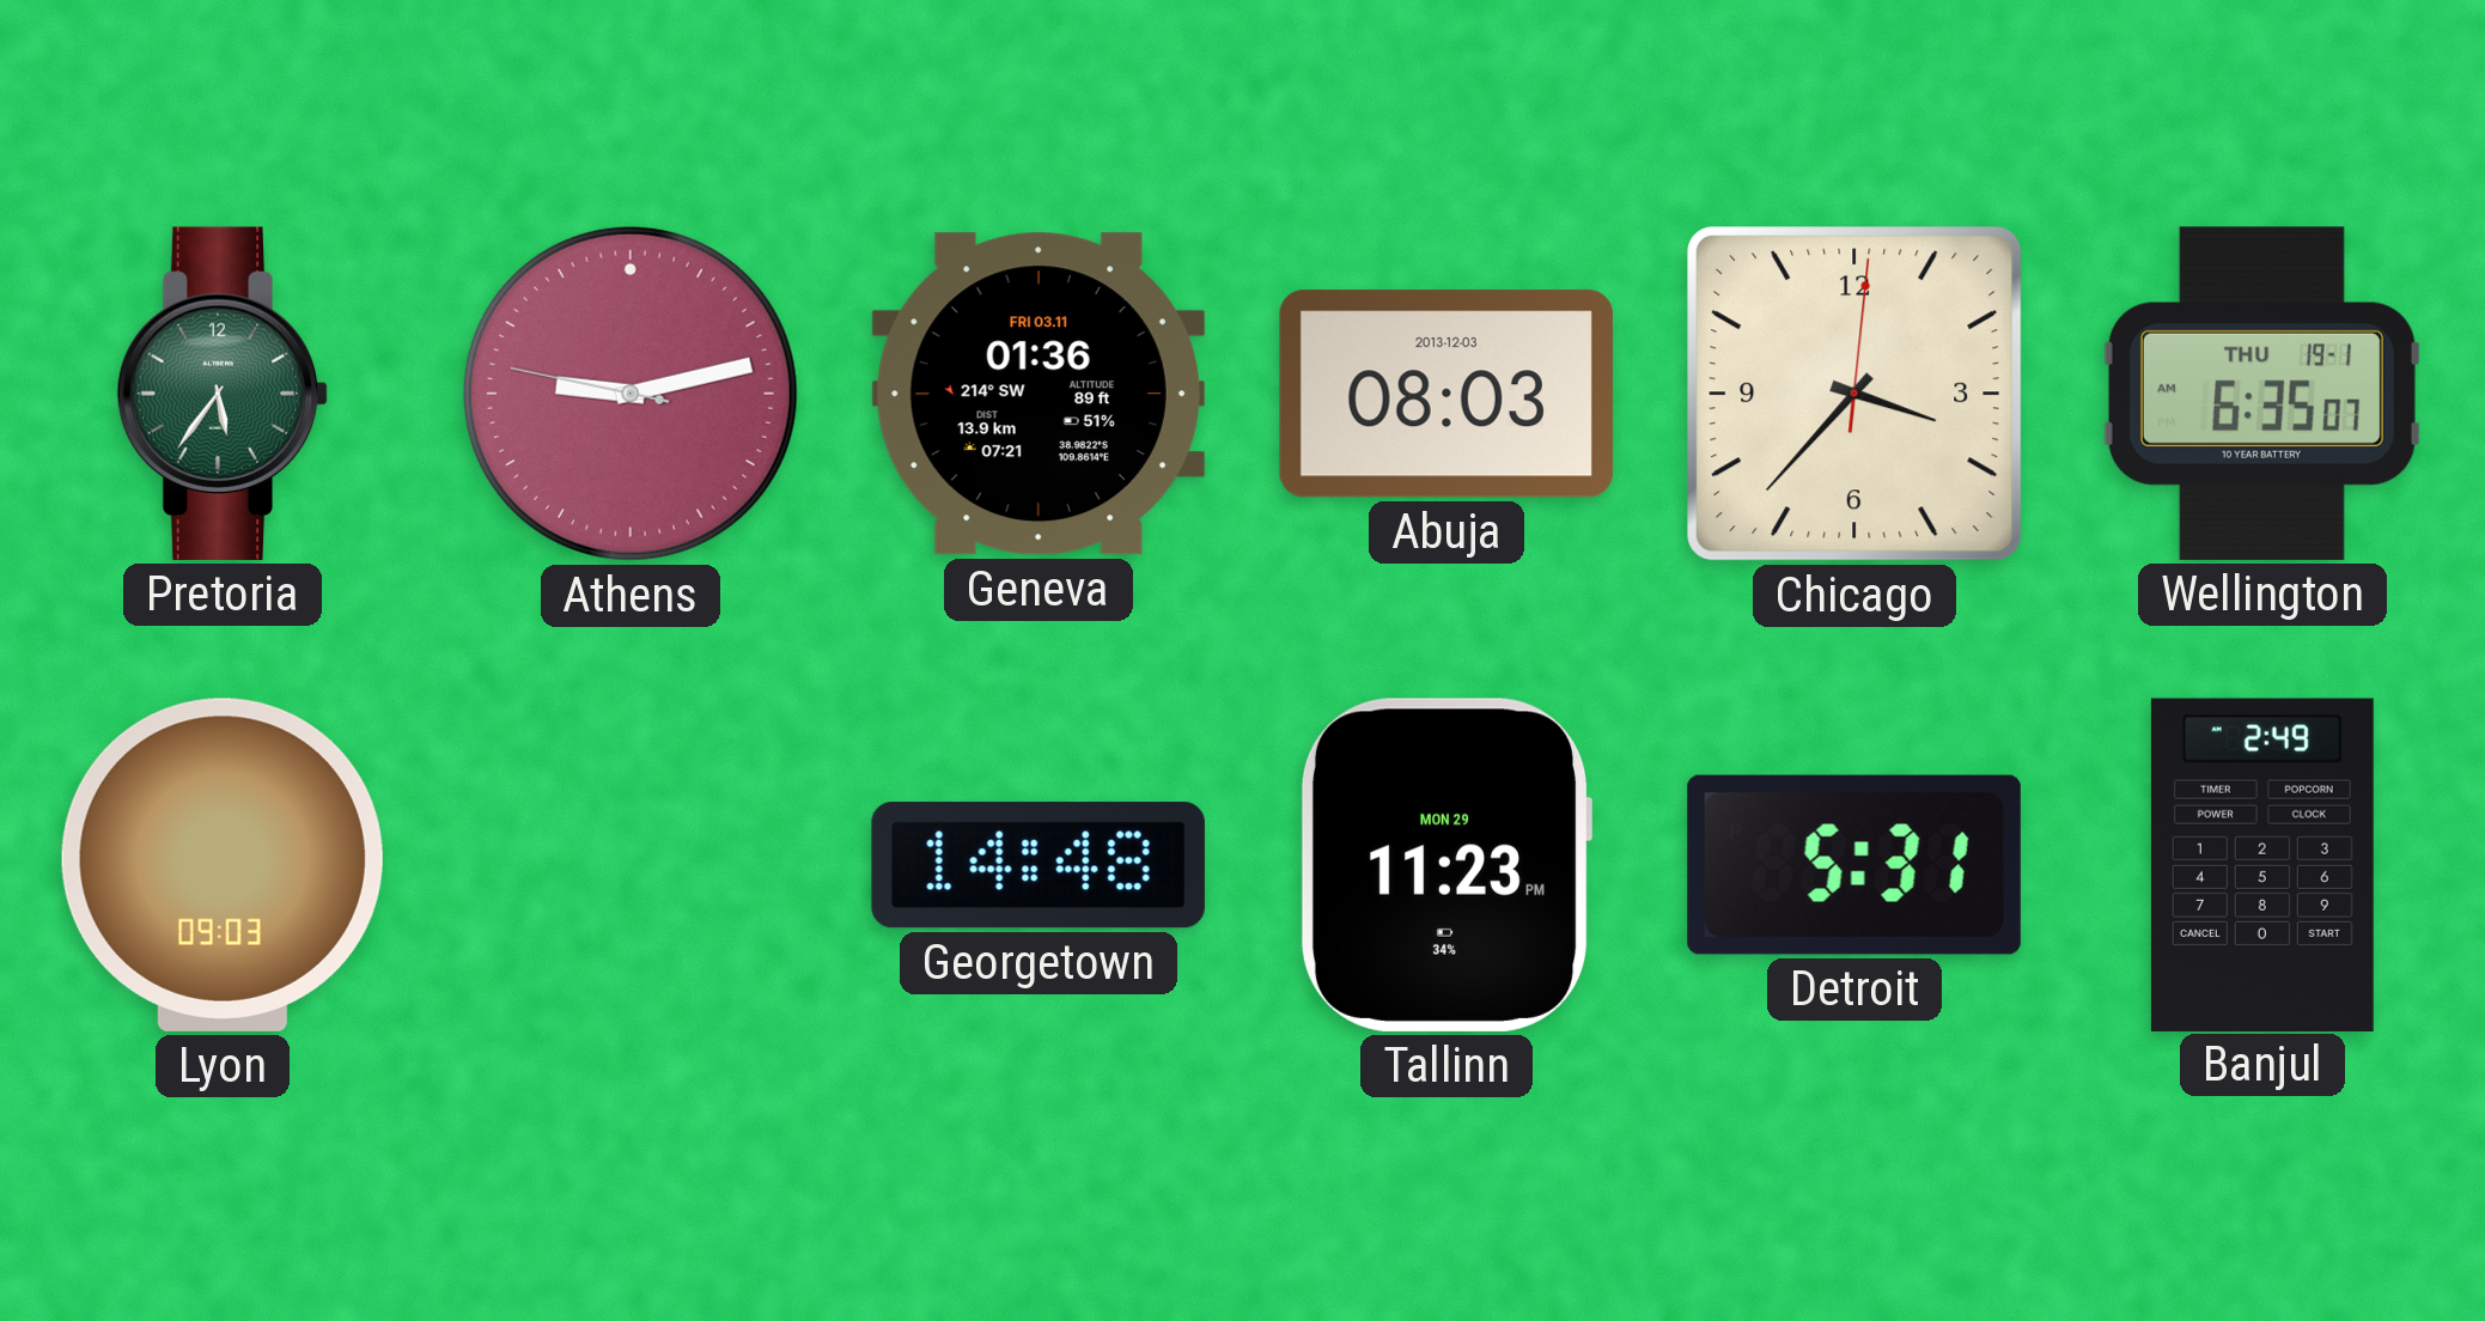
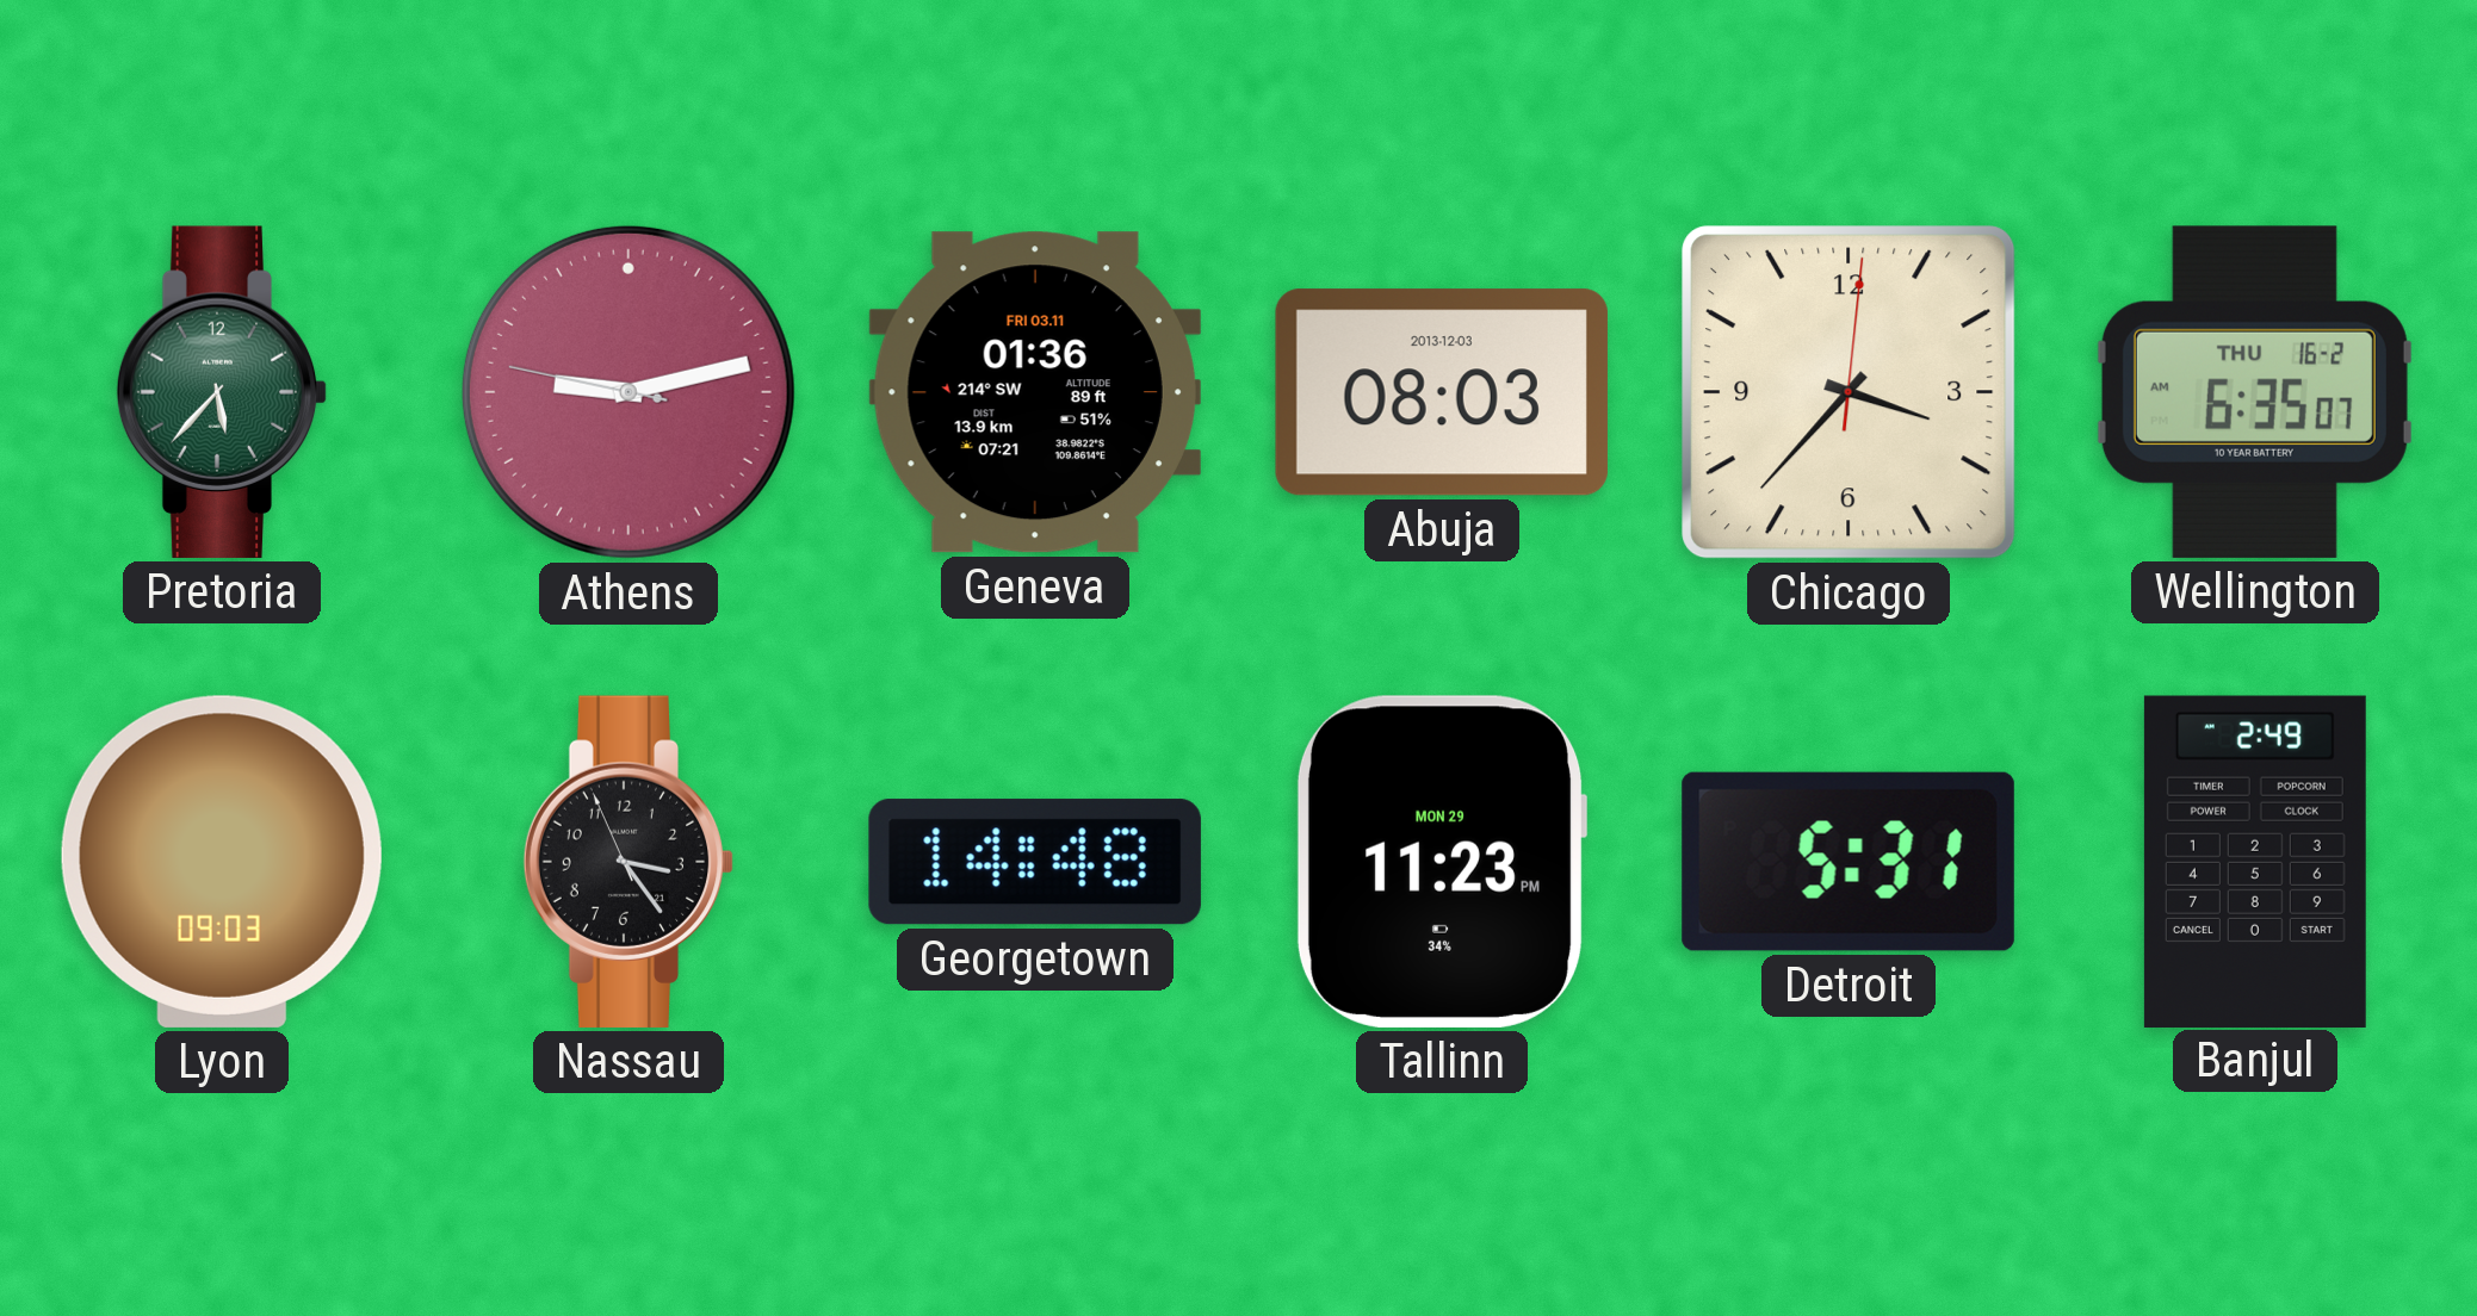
Pretoria: 5:36 -> 5:37
Wellington date: THU 19-1 -> THU 16-2
Nassau: none -> 3:23
